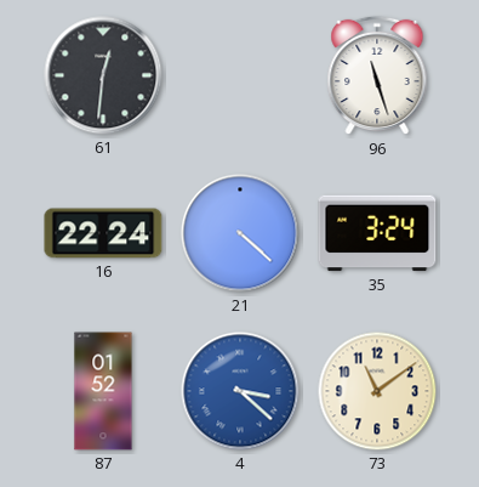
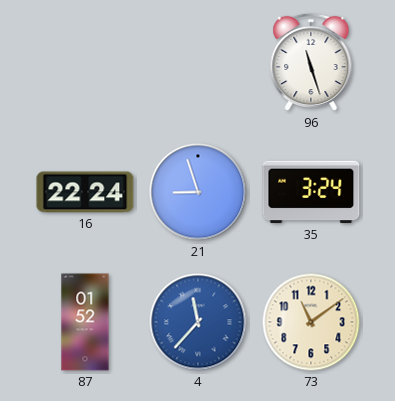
61: 12:31 -> none
21: 4:22 -> 8:57
4: 3:22 -> 11:37
